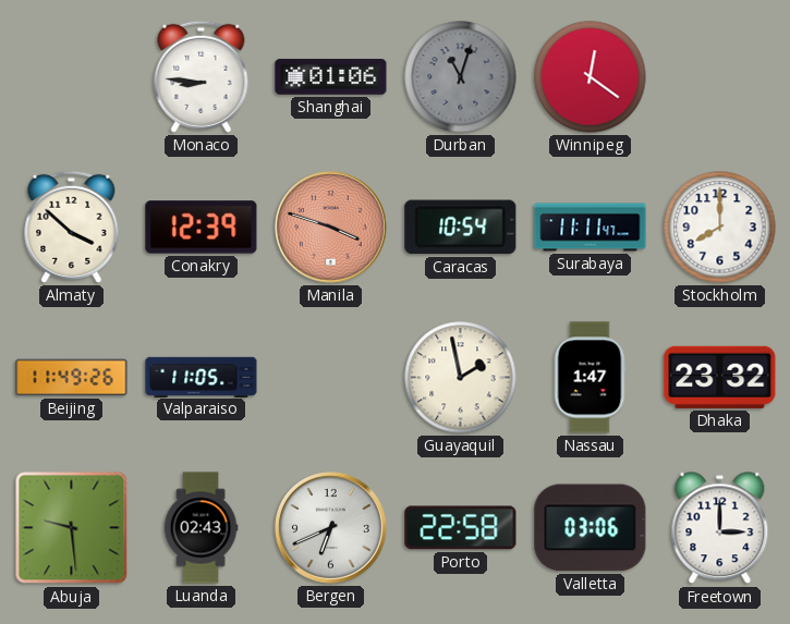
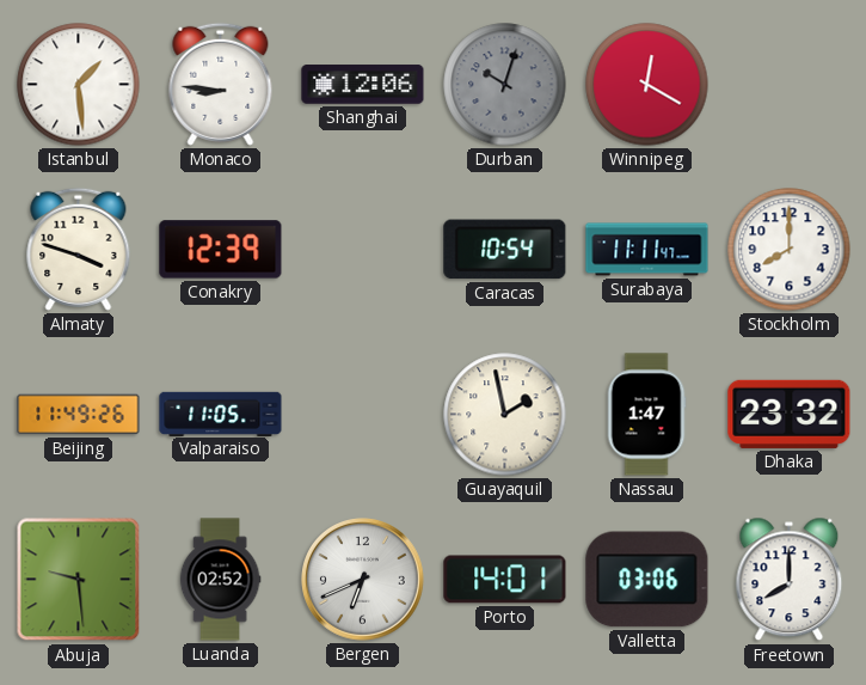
Istanbul: none -> 1:29
Shanghai: 01:06 -> 12:06
Durban: 11:03 -> 10:03
Winnipeg: 12:21 -> 12:20
Almaty: 3:52 -> 3:48
Manila: 3:48 -> none
Luanda: 02:43 -> 02:52
Porto: 22:58 -> 14:01
Freetown: 3:00 -> 8:00
